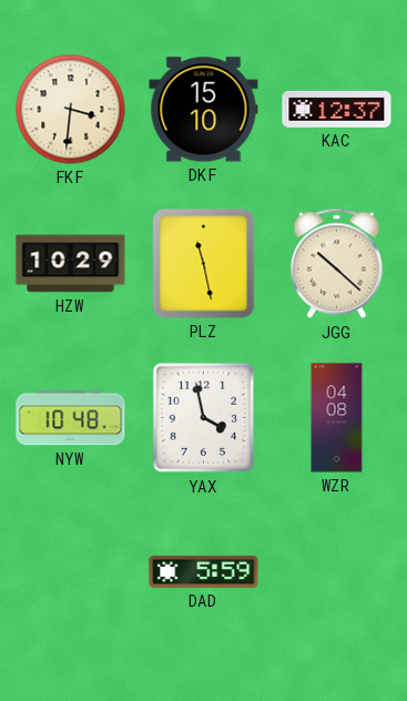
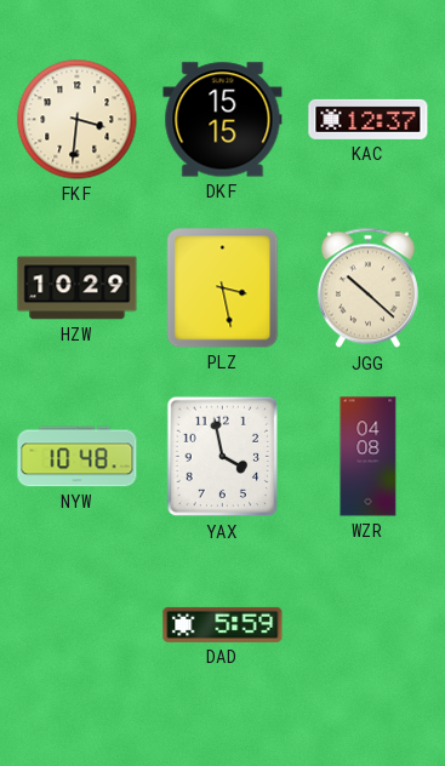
DKF: 15:10 -> 15:15
PLZ: 11:28 -> 3:28
